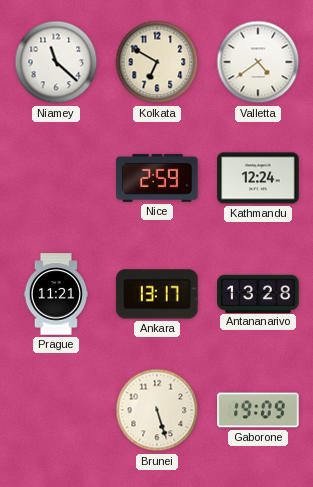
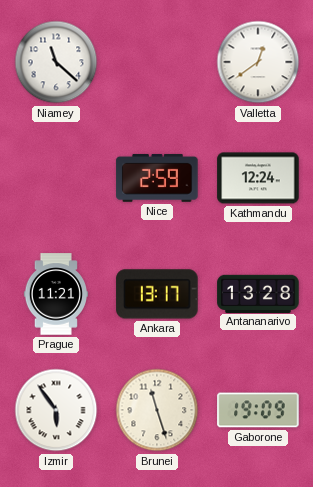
Kolkata: 6:50 -> none
Valletta: 4:39 -> 12:39
Izmir: none -> 5:54
Brunei: 5:27 -> 11:27
